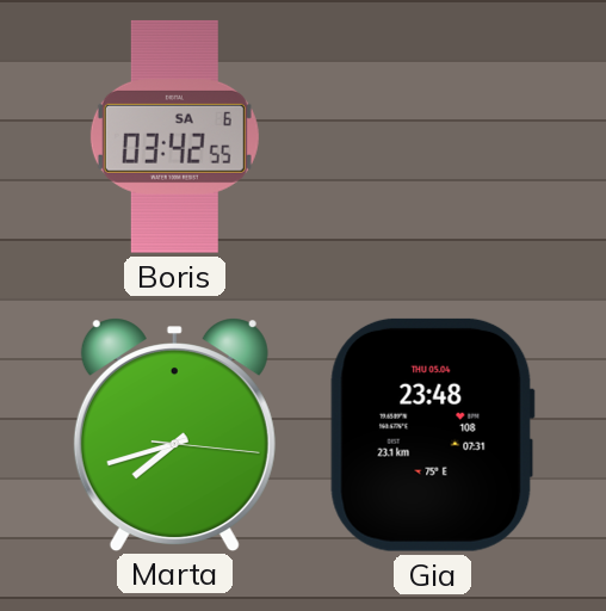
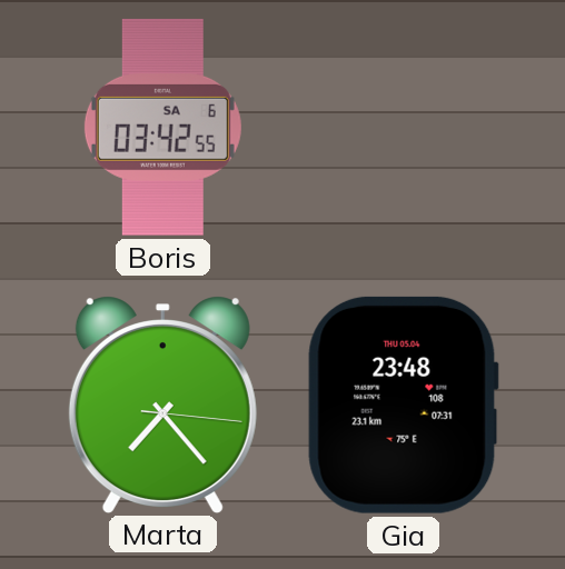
Marta: 7:42 -> 7:23
